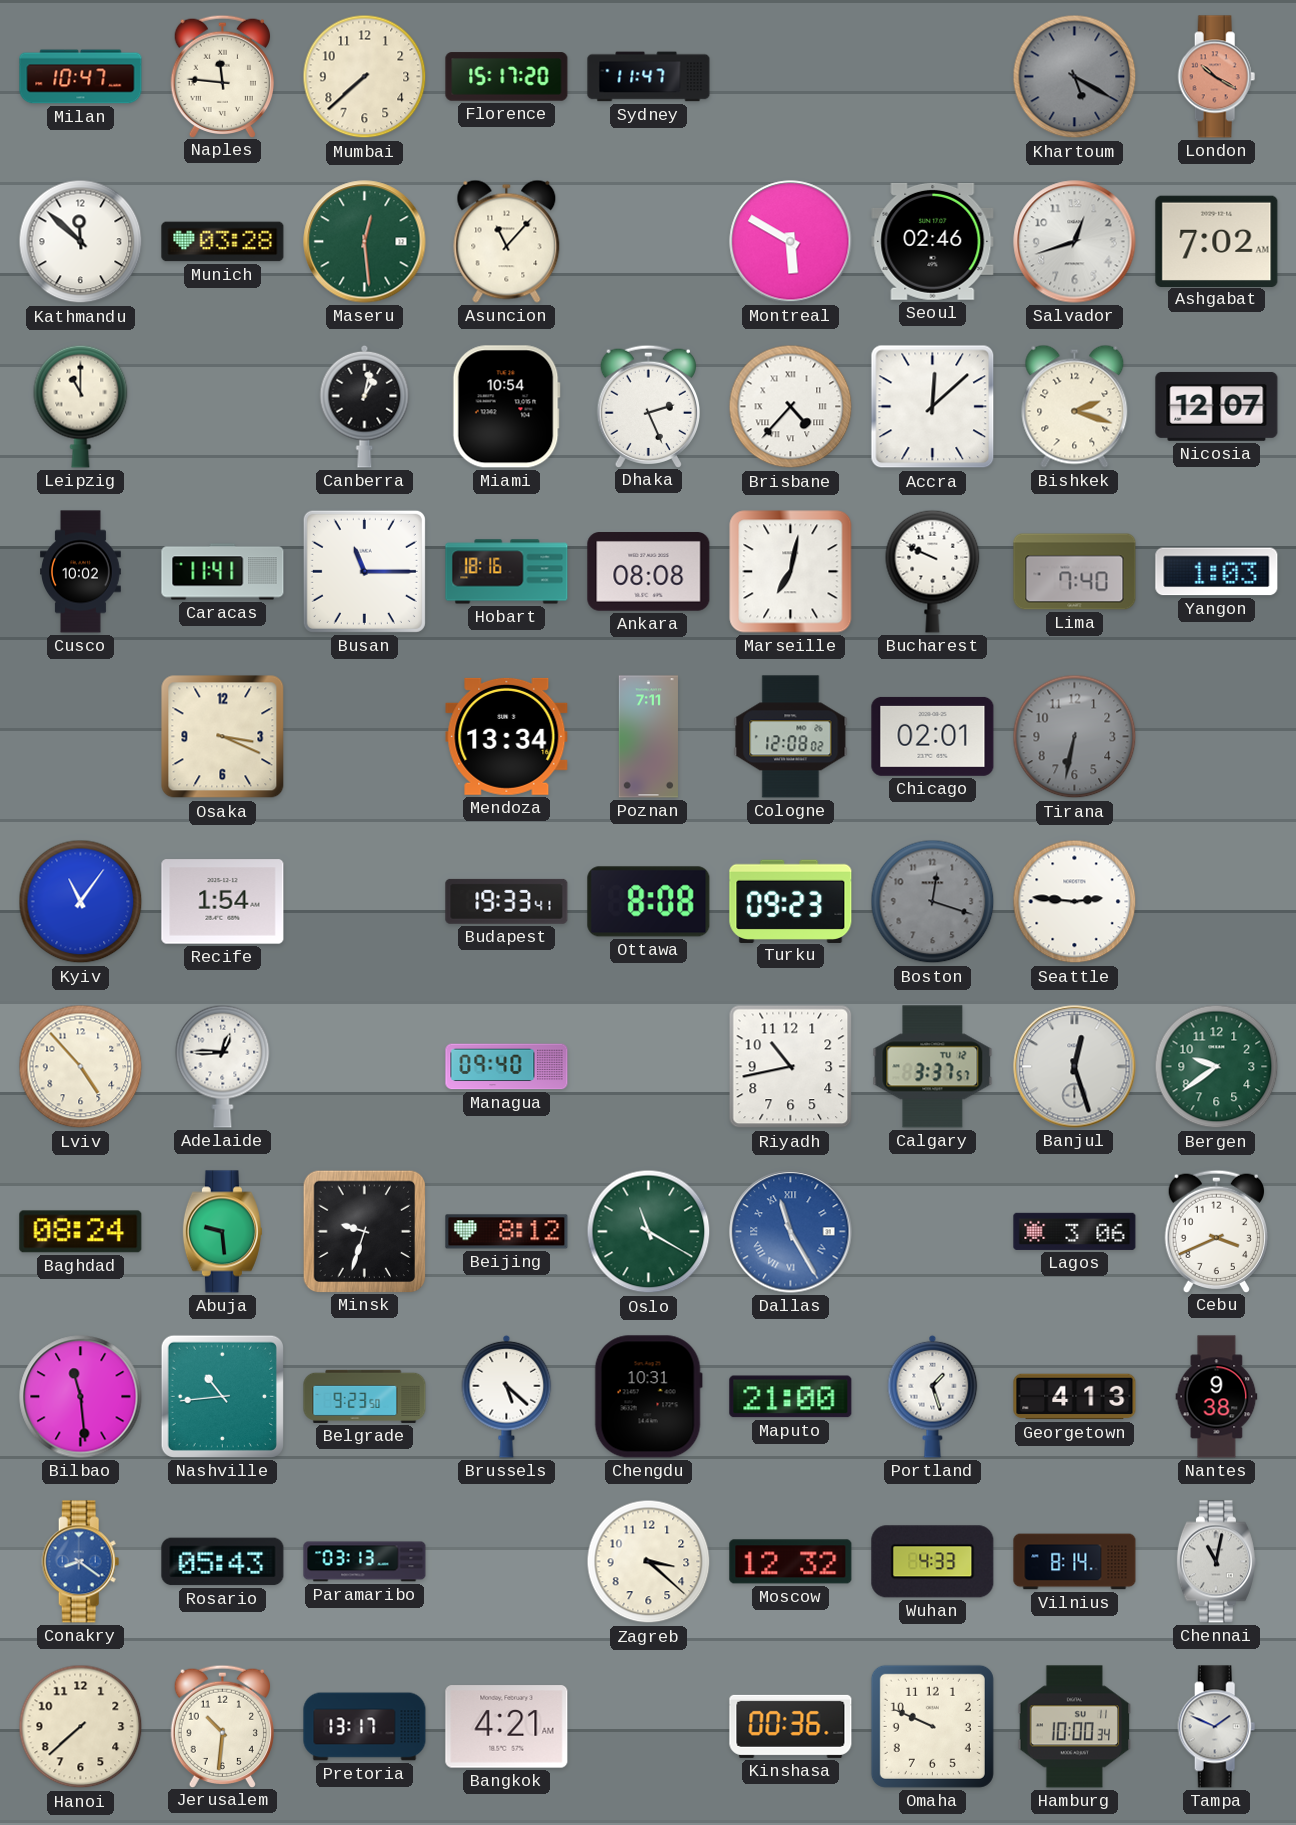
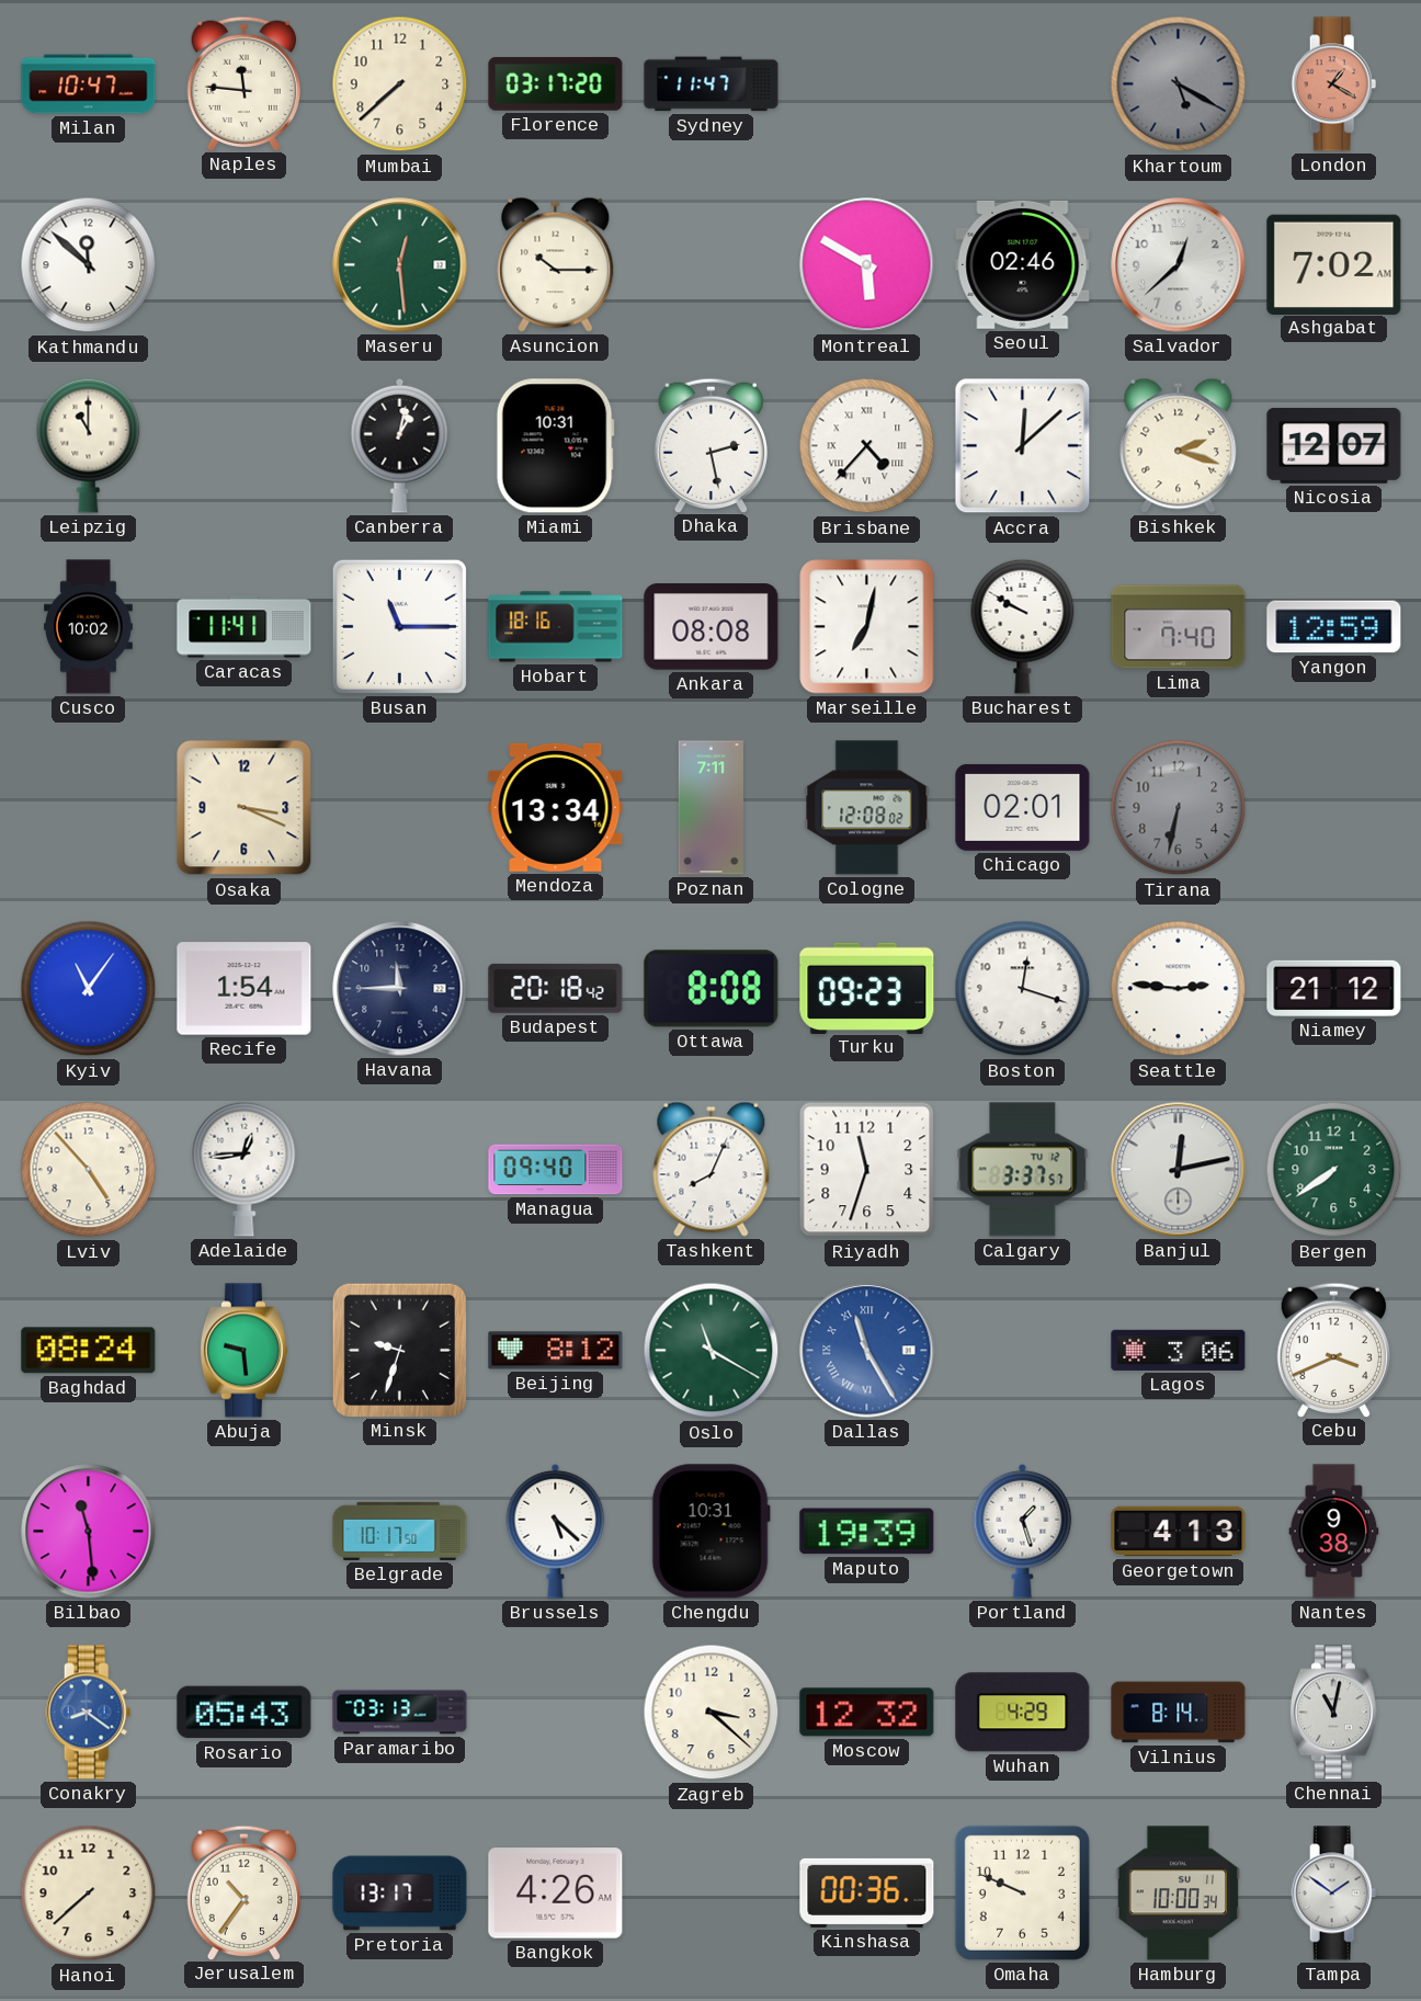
Florence: 15:17 -> 03:17
London: 10:20 -> 1:20
Munich: 03:28 -> none
Asuncion: 11:07 -> 10:15
Salvador: 12:42 -> 12:38
Miami: 10:54 -> 10:31
Dhaka: 2:26 -> 2:28
Bucharest: 9:49 -> 9:50
Yangon: 1:03 -> 12:59
Havana: none -> 11:45
Budapest: 19:33 -> 20:18
Boston dial: grey -> white
Niamey: none -> 21:12
Adelaide: 12:45 -> 12:44
Tashkent: none -> 8:04
Riyadh: 10:43 -> 11:33
Banjul: 12:27 -> 12:13
Bergen: 9:39 -> 7:39
Nashville: 10:44 -> none
Belgrade: 9:23 -> 10:17
Maputo: 21:00 -> 19:39
Wuhan: 4:33 -> 4:29
Jerusalem: 10:31 -> 10:36
Bangkok: 4:21 -> 4:26
Tampa: 1:49 -> 1:51
